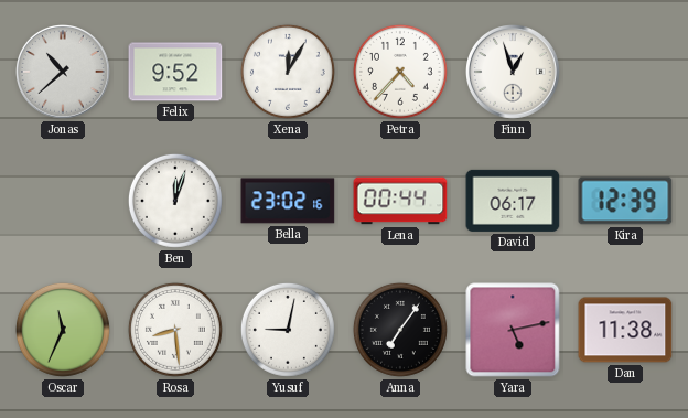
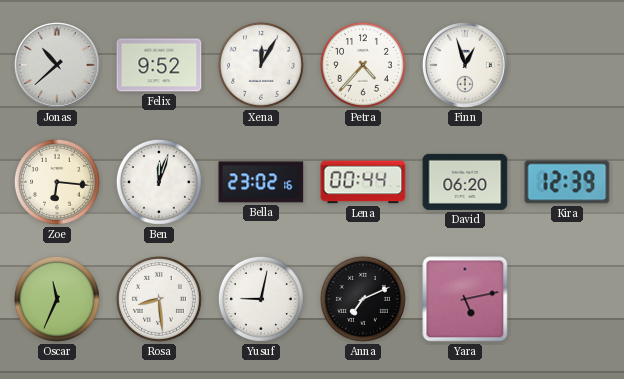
Zoe: none -> 6:16
David: 06:17 -> 06:20
Anna: 7:06 -> 7:11
Dan: 11:38 -> none
